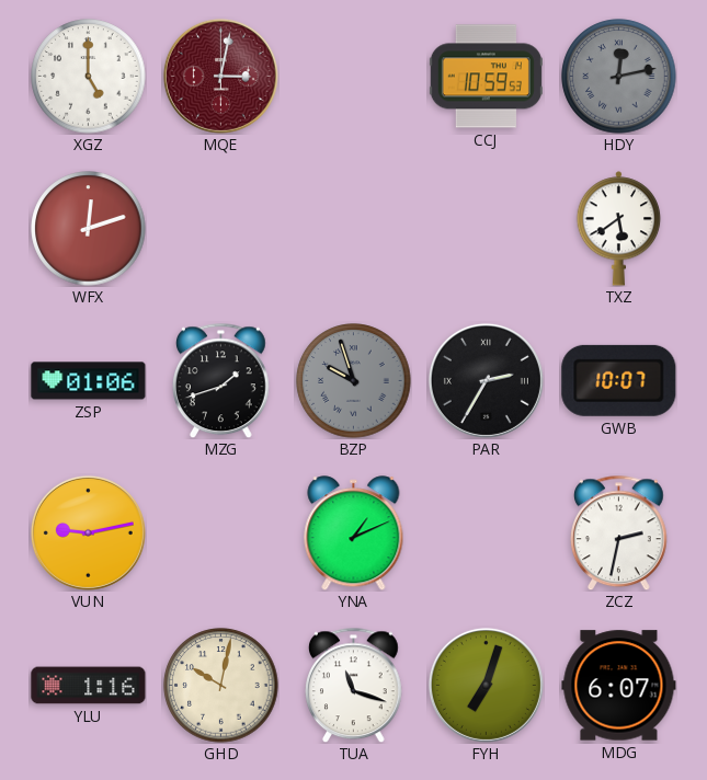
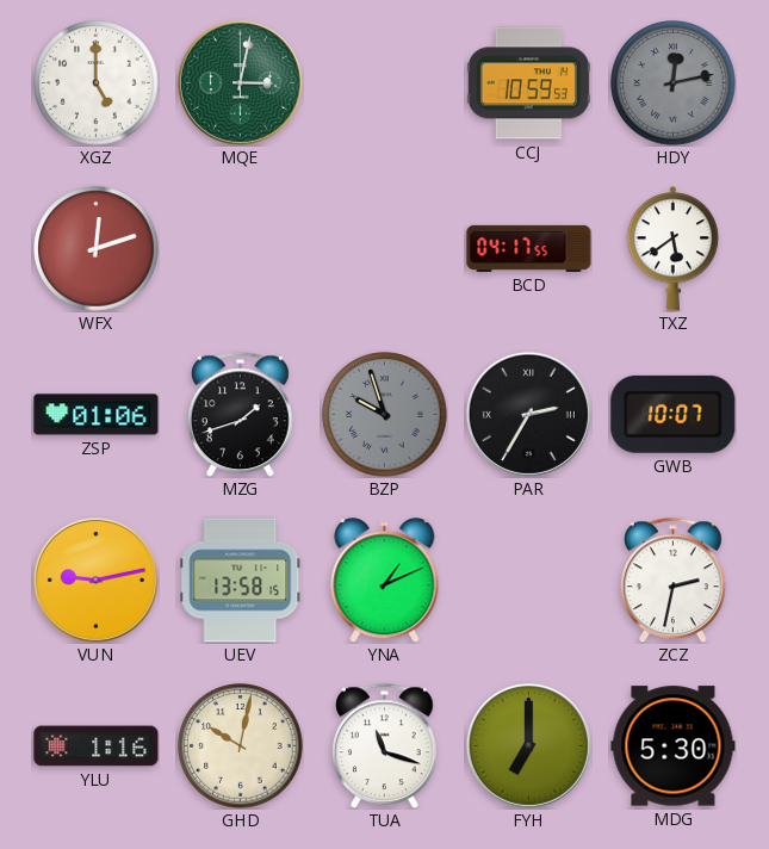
MQE dial: burgundy -> green
BCD: none -> 04:17
UEV: none -> 13:58
FYH: 7:03 -> 7:00
MDG: 6:07 -> 5:30
